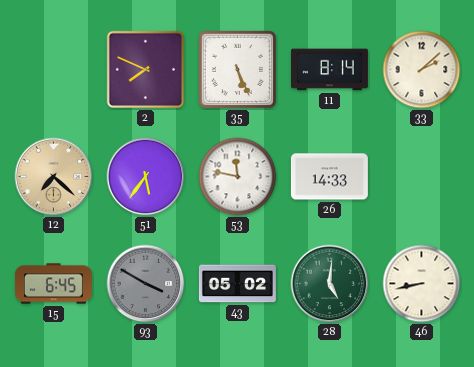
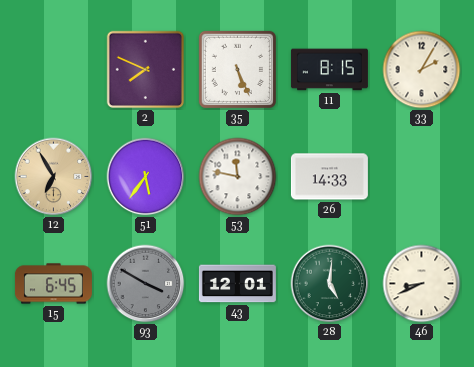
11: 8:14 -> 8:15
33: 2:08 -> 2:05
12: 7:22 -> 6:55
43: 05:02 -> 12:01
46: 8:43 -> 8:41
